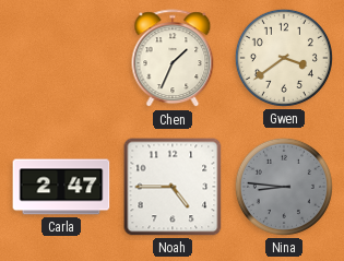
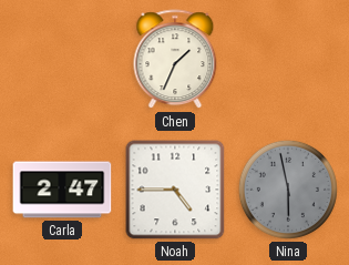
Gwen: 3:39 -> none
Nina: 8:46 -> 5:58
